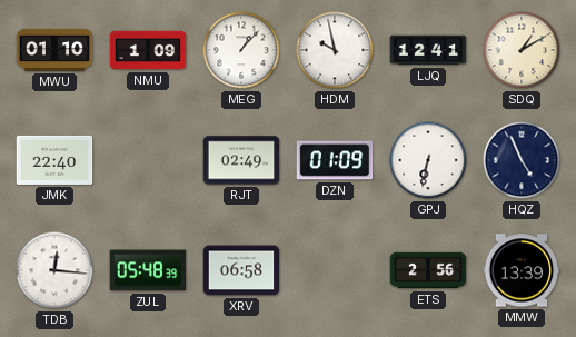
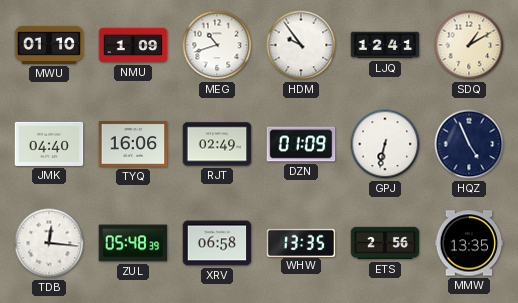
MEG: 1:07 -> 10:42
HDM: 9:58 -> 9:54
JMK: 22:40 -> 04:40
TYQ: none -> 16:06
WHW: none -> 13:35
MMW: 13:39 -> 13:35
